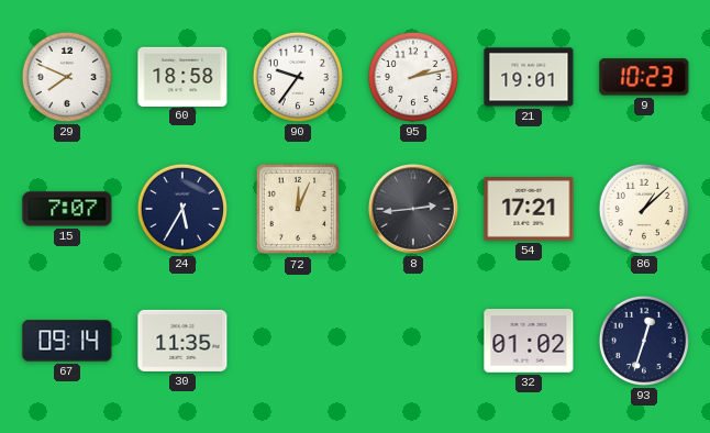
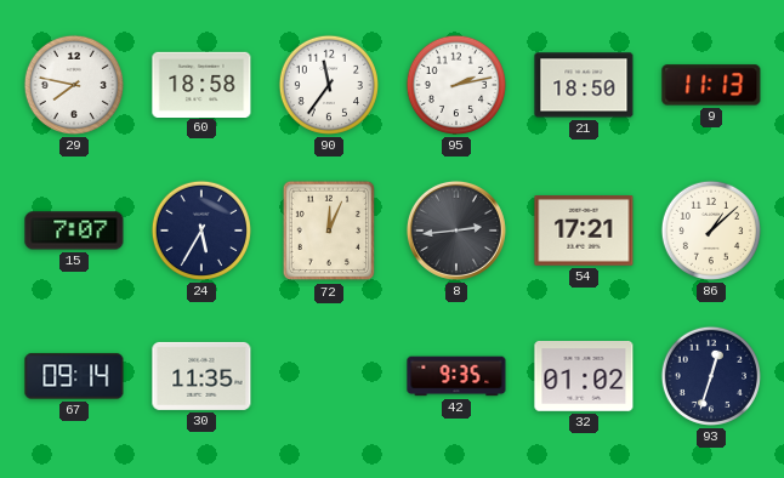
29: 7:49 -> 7:47
90: 9:36 -> 11:36
21: 19:01 -> 18:50
9: 10:23 -> 11:13
42: none -> 9:35
